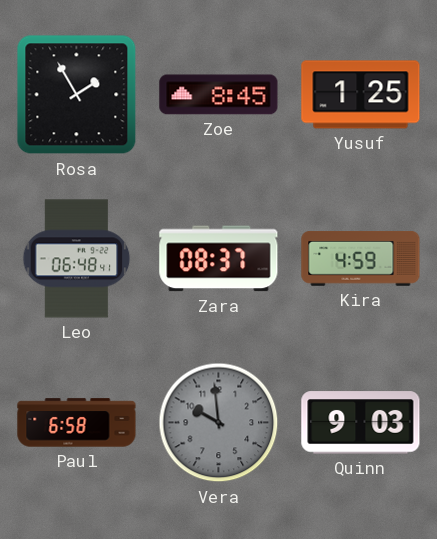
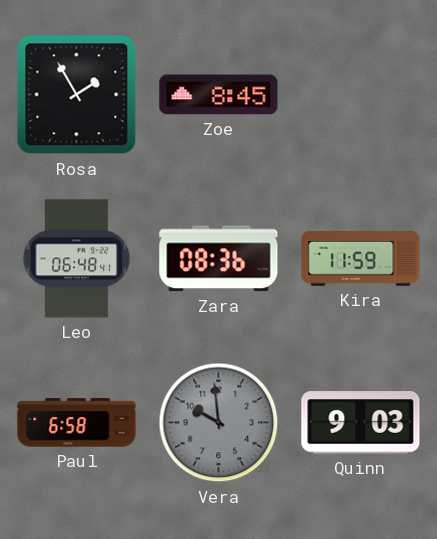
Yusuf: 1:25 -> none
Zara: 08:37 -> 08:36
Kira: 4:59 -> 11:59
